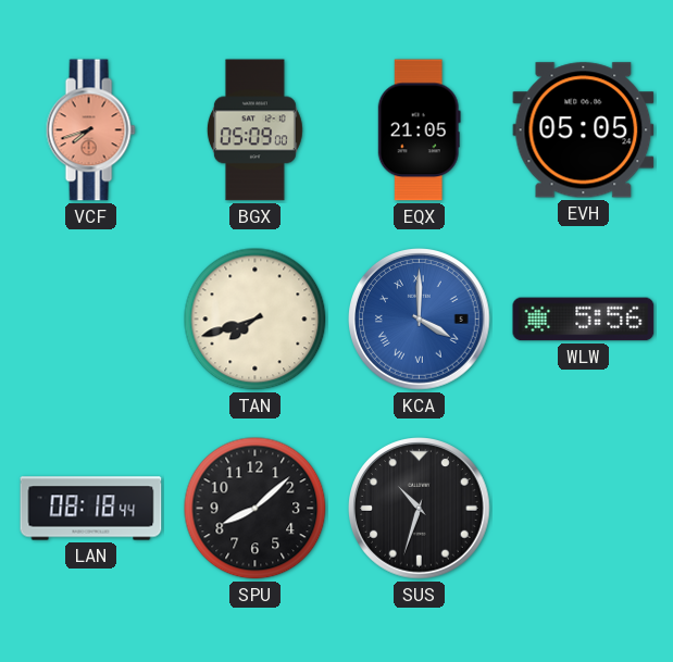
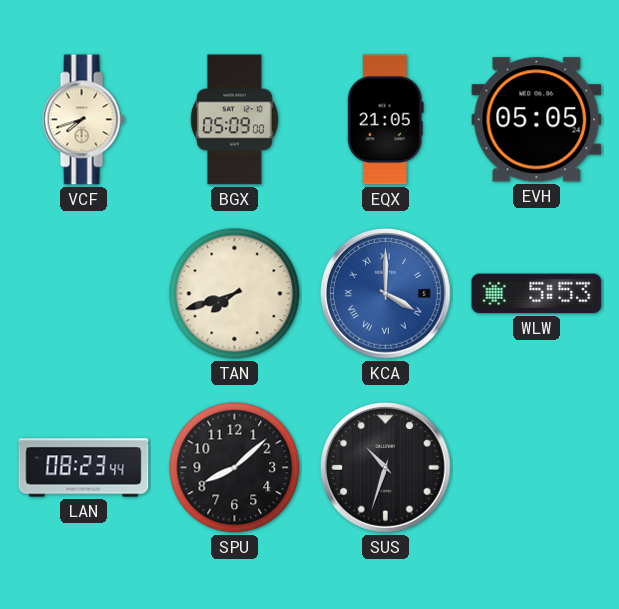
VCF dial: salmon -> cream
WLW: 5:56 -> 5:53
LAN: 08:18 -> 08:23
